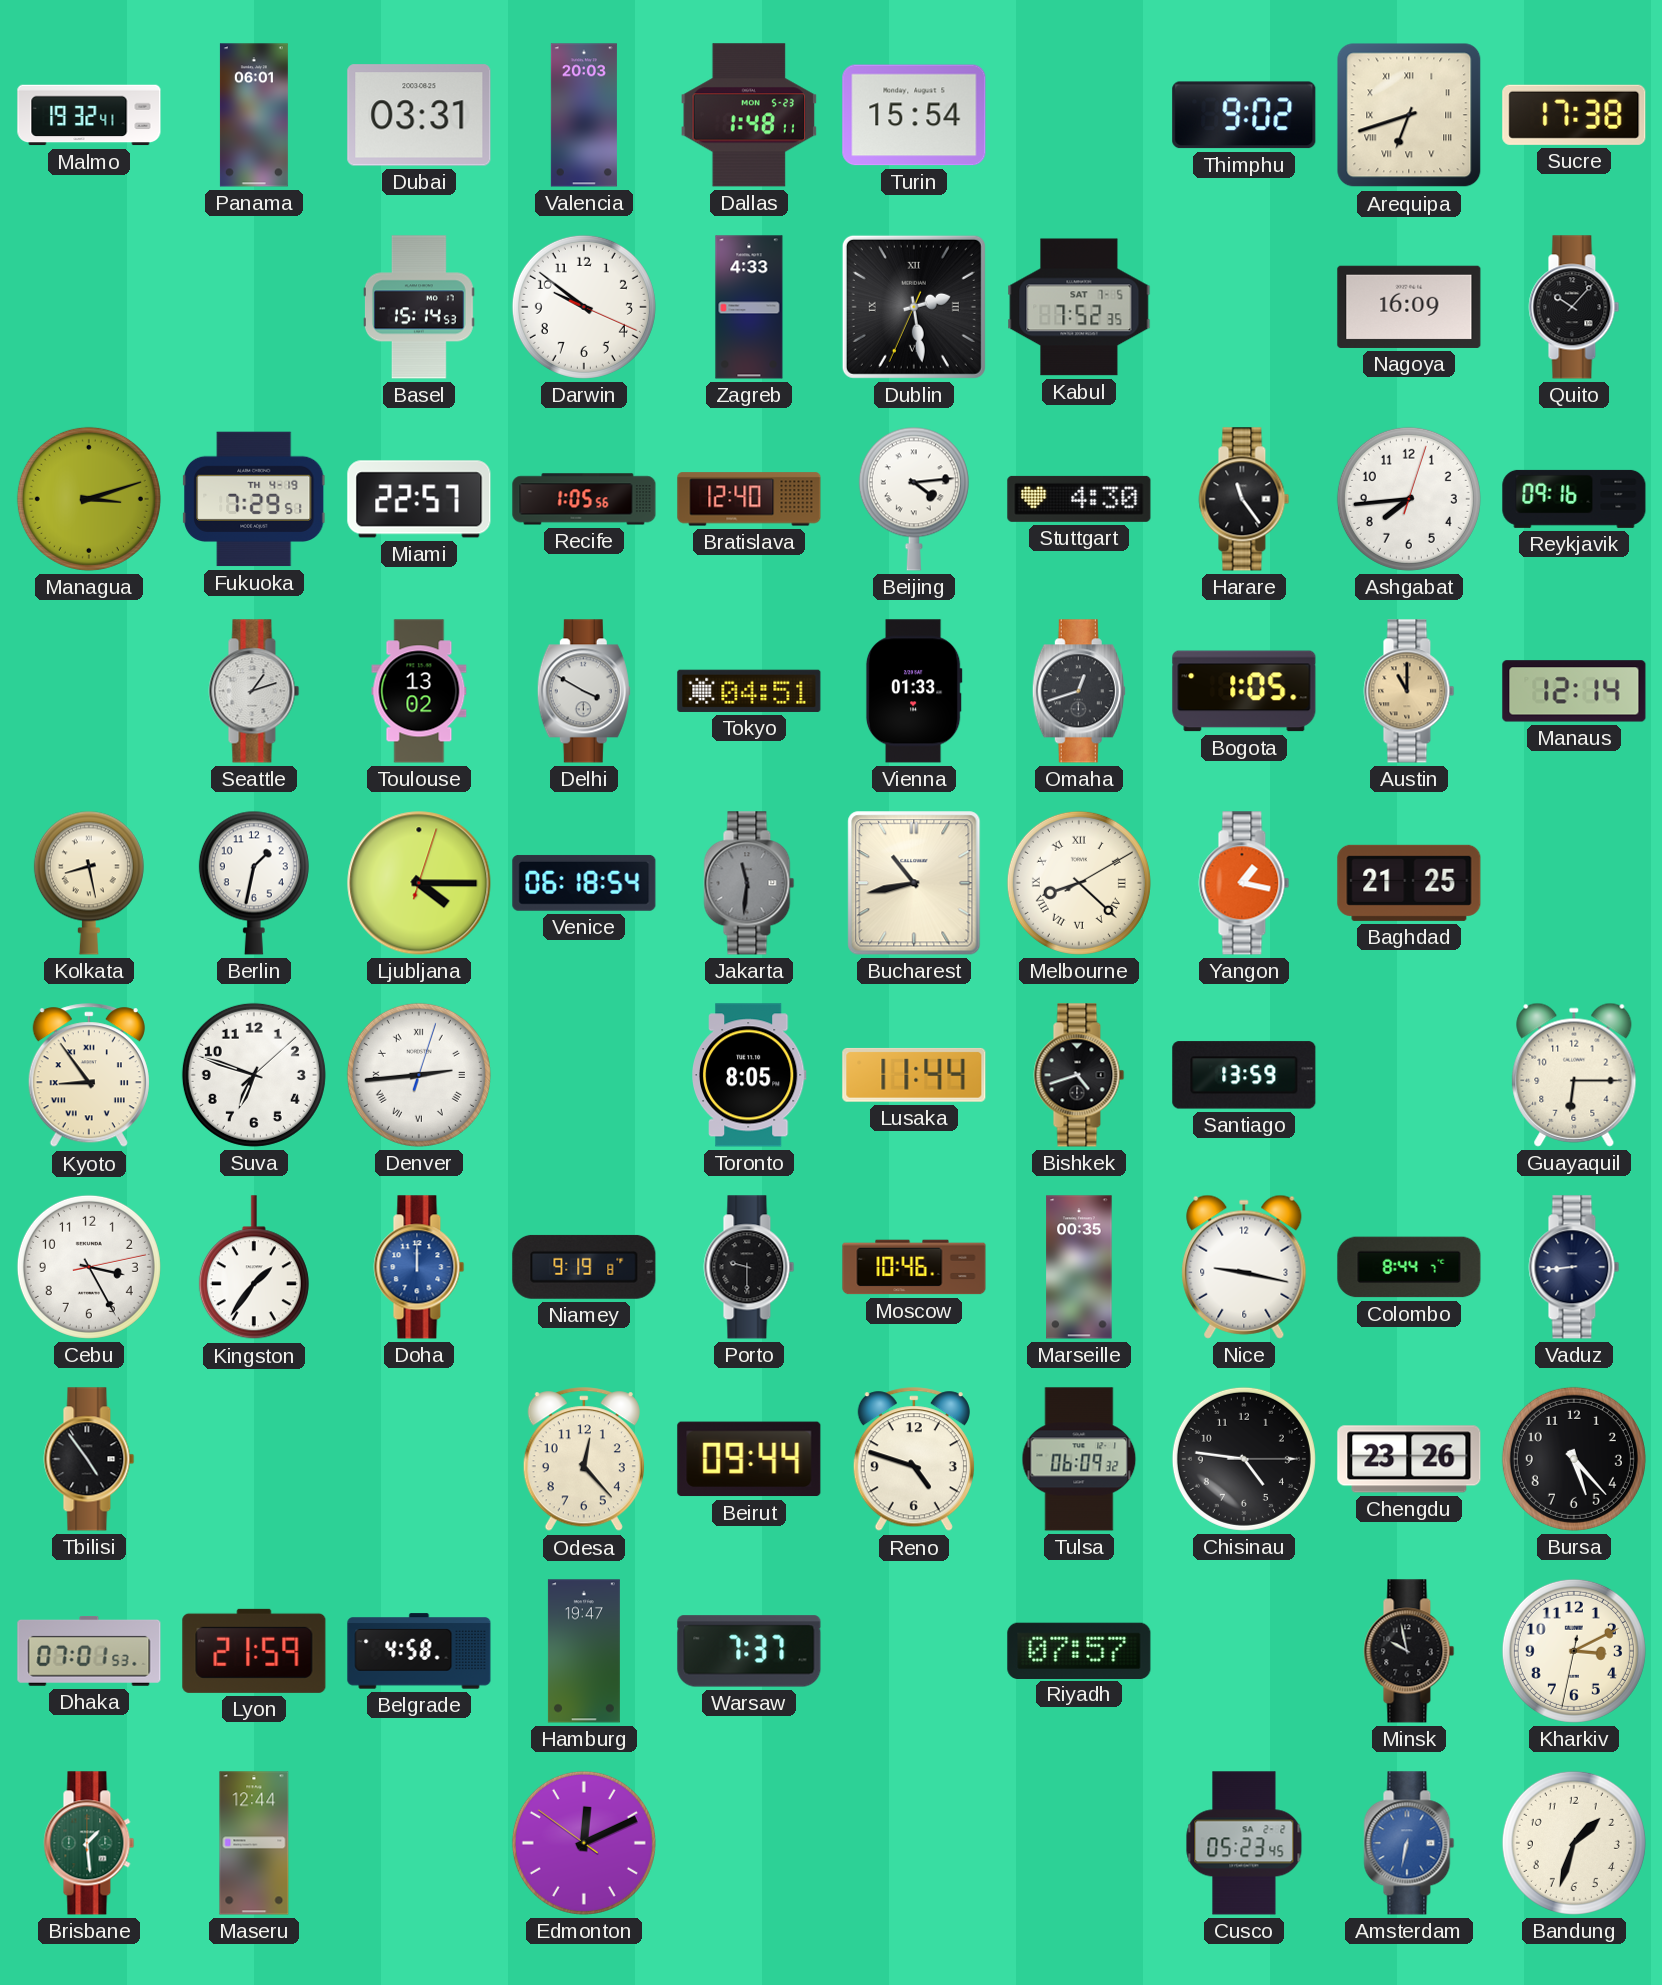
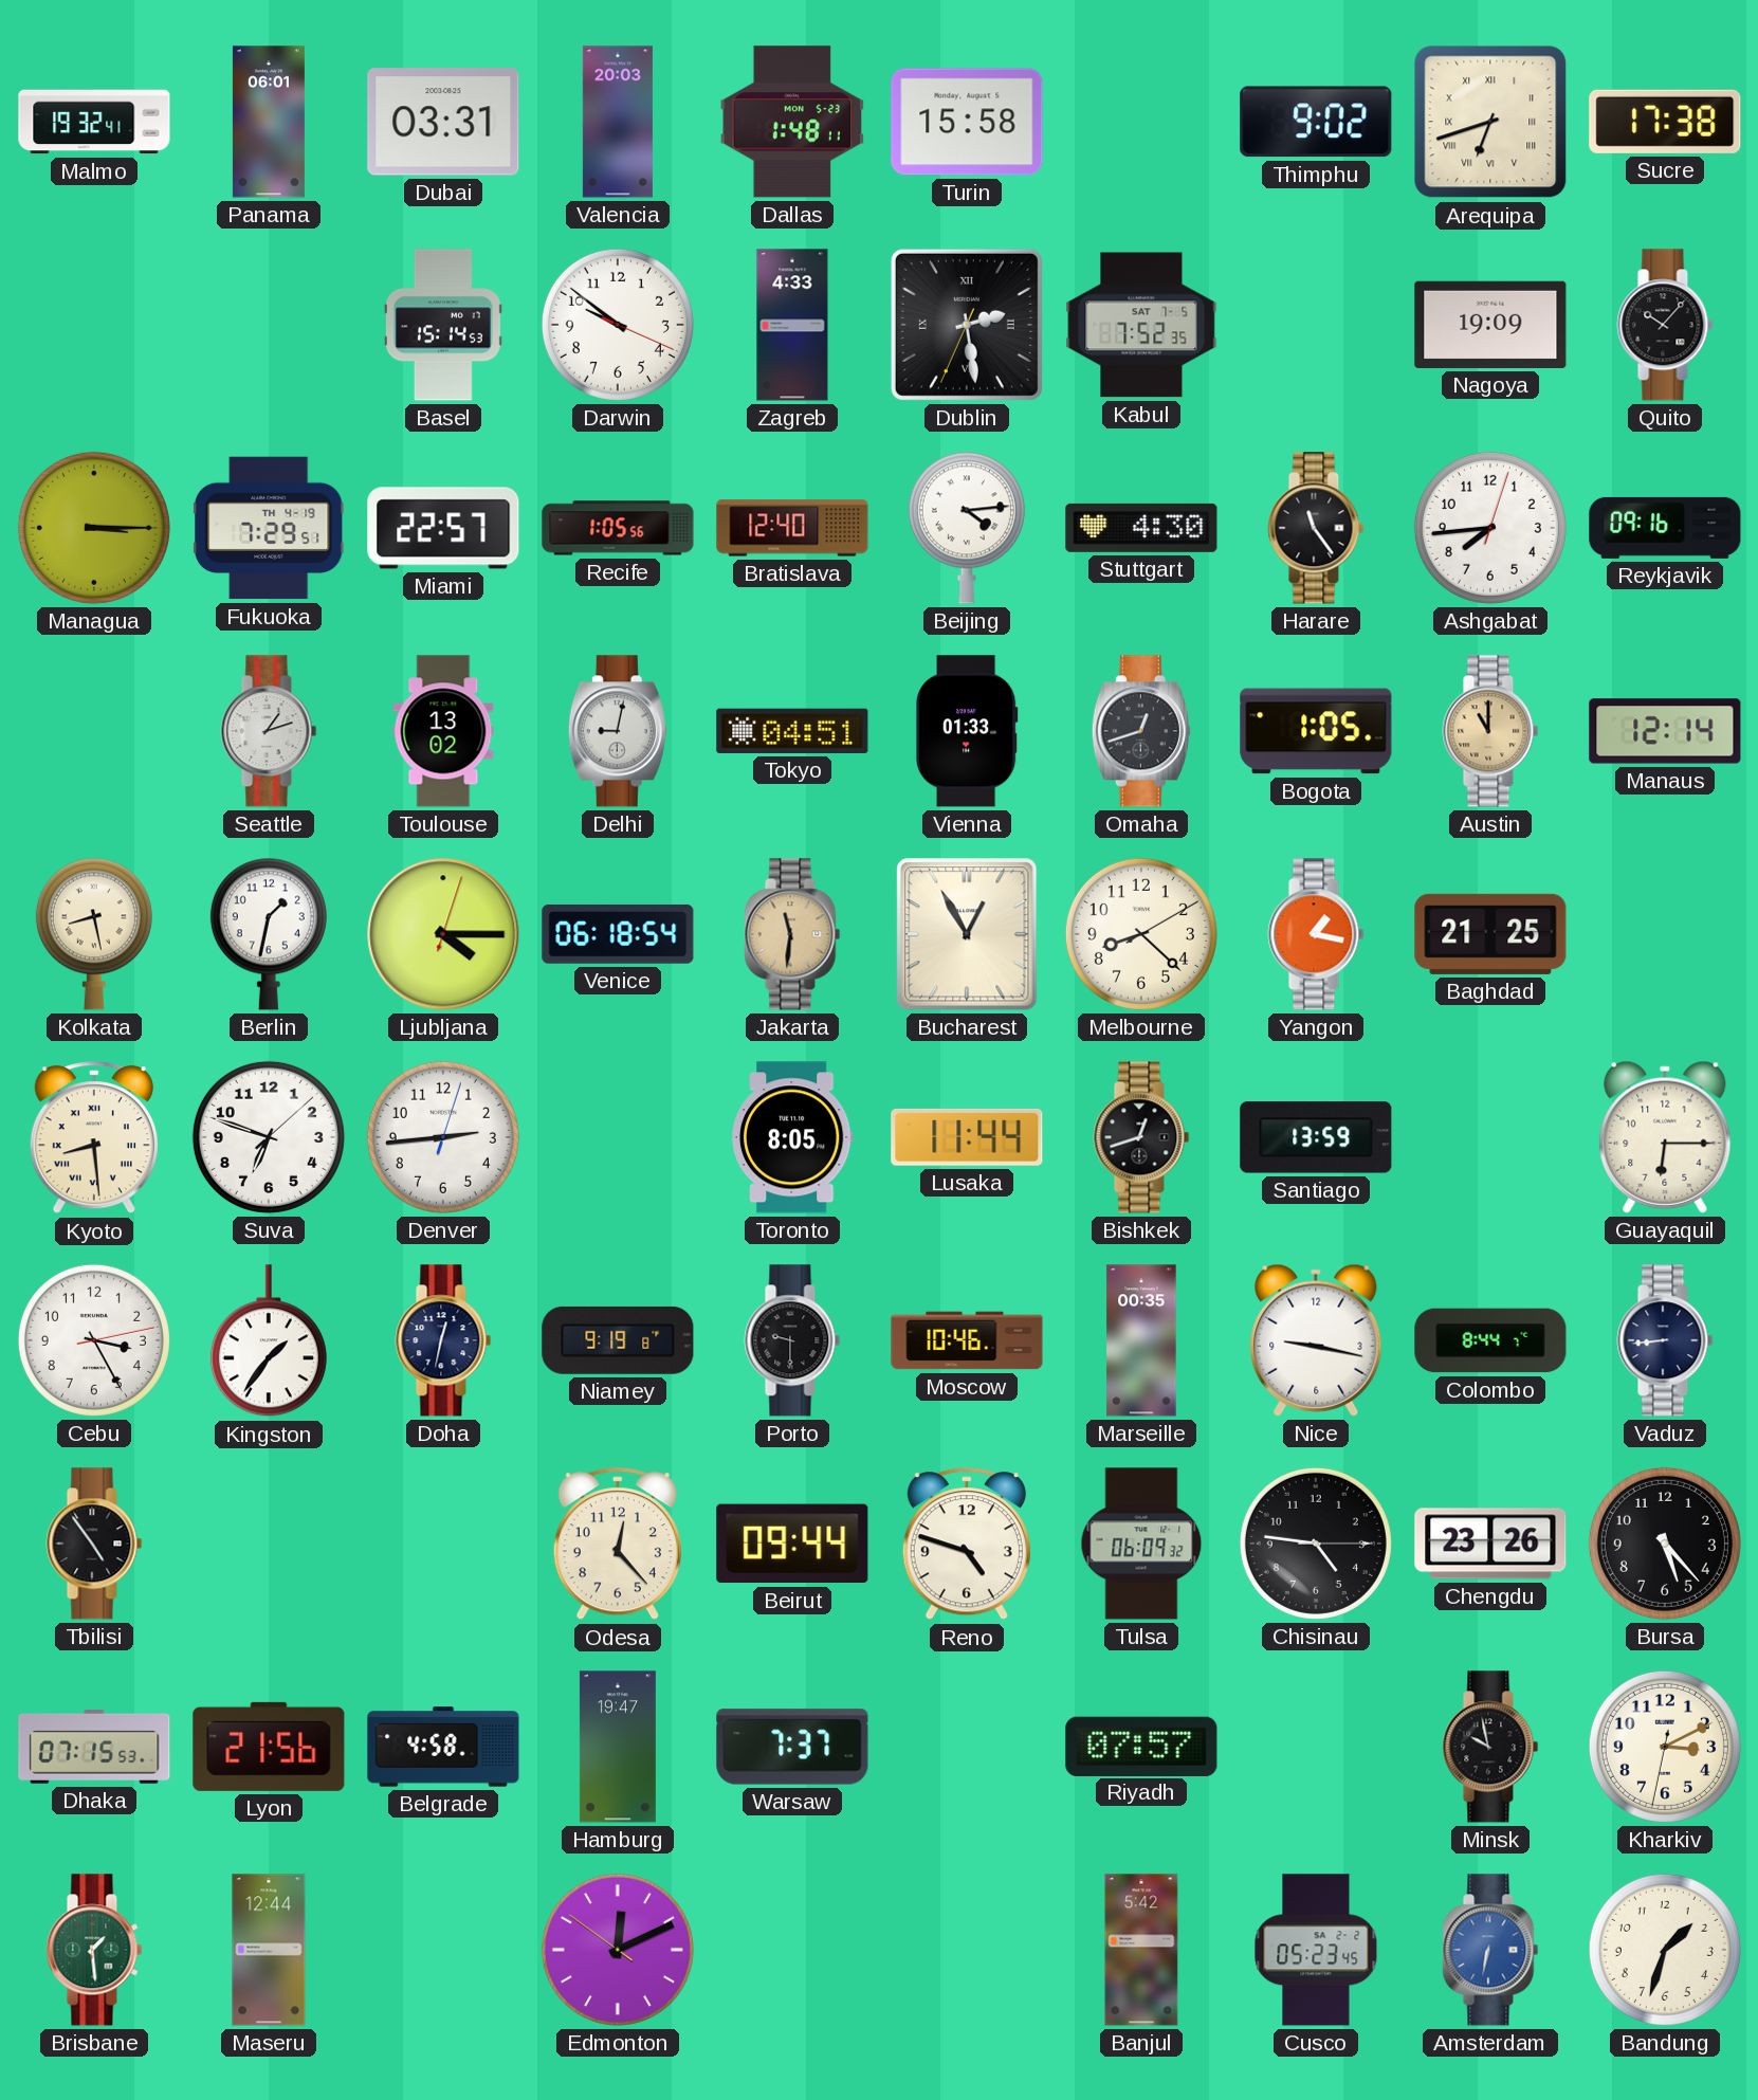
Turin: 15:54 -> 15:58
Nagoya: 16:09 -> 19:09
Managua: 3:12 -> 3:15
Delhi: 3:50 -> 9:02
Jakarta dial: grey -> champagne
Bucharest: 10:43 -> 12:55
Melbourne numerals: Roman -> Arabic
Kyoto: 8:54 -> 8:29
Denver numerals: Roman -> Arabic
Bishkek: 4:42 -> 12:42
Doha: 12:00 -> 12:32
Doha dial: blue -> navy
Dhaka: 07:01 -> 07:15
Lyon: 21:59 -> 21:56
Banjul: none -> 5:42
